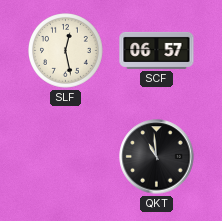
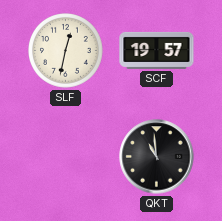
SLF: 12:28 -> 12:32
SCF: 06:57 -> 19:57
